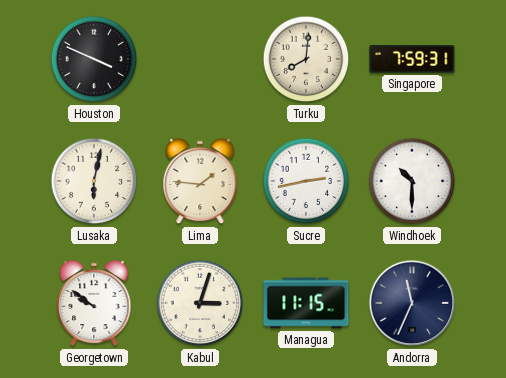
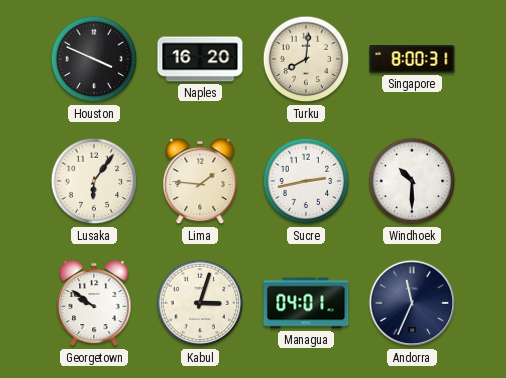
Naples: none -> 16:20
Singapore: 7:59 -> 8:00
Lusaka: 6:02 -> 6:06
Managua: 11:15 -> 04:01
